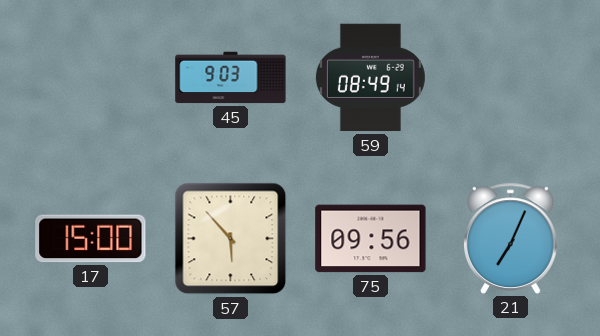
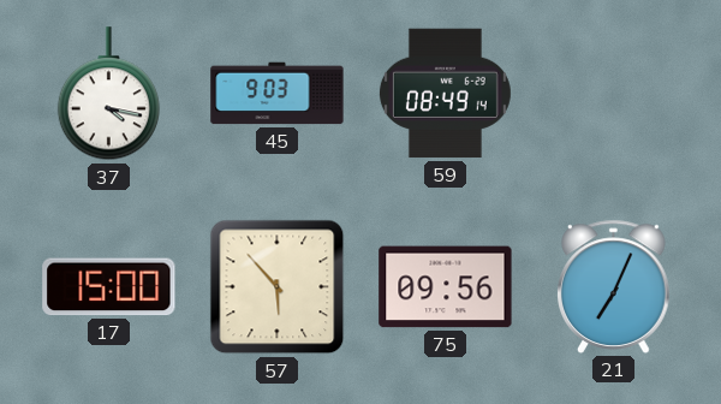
37: none -> 4:17
